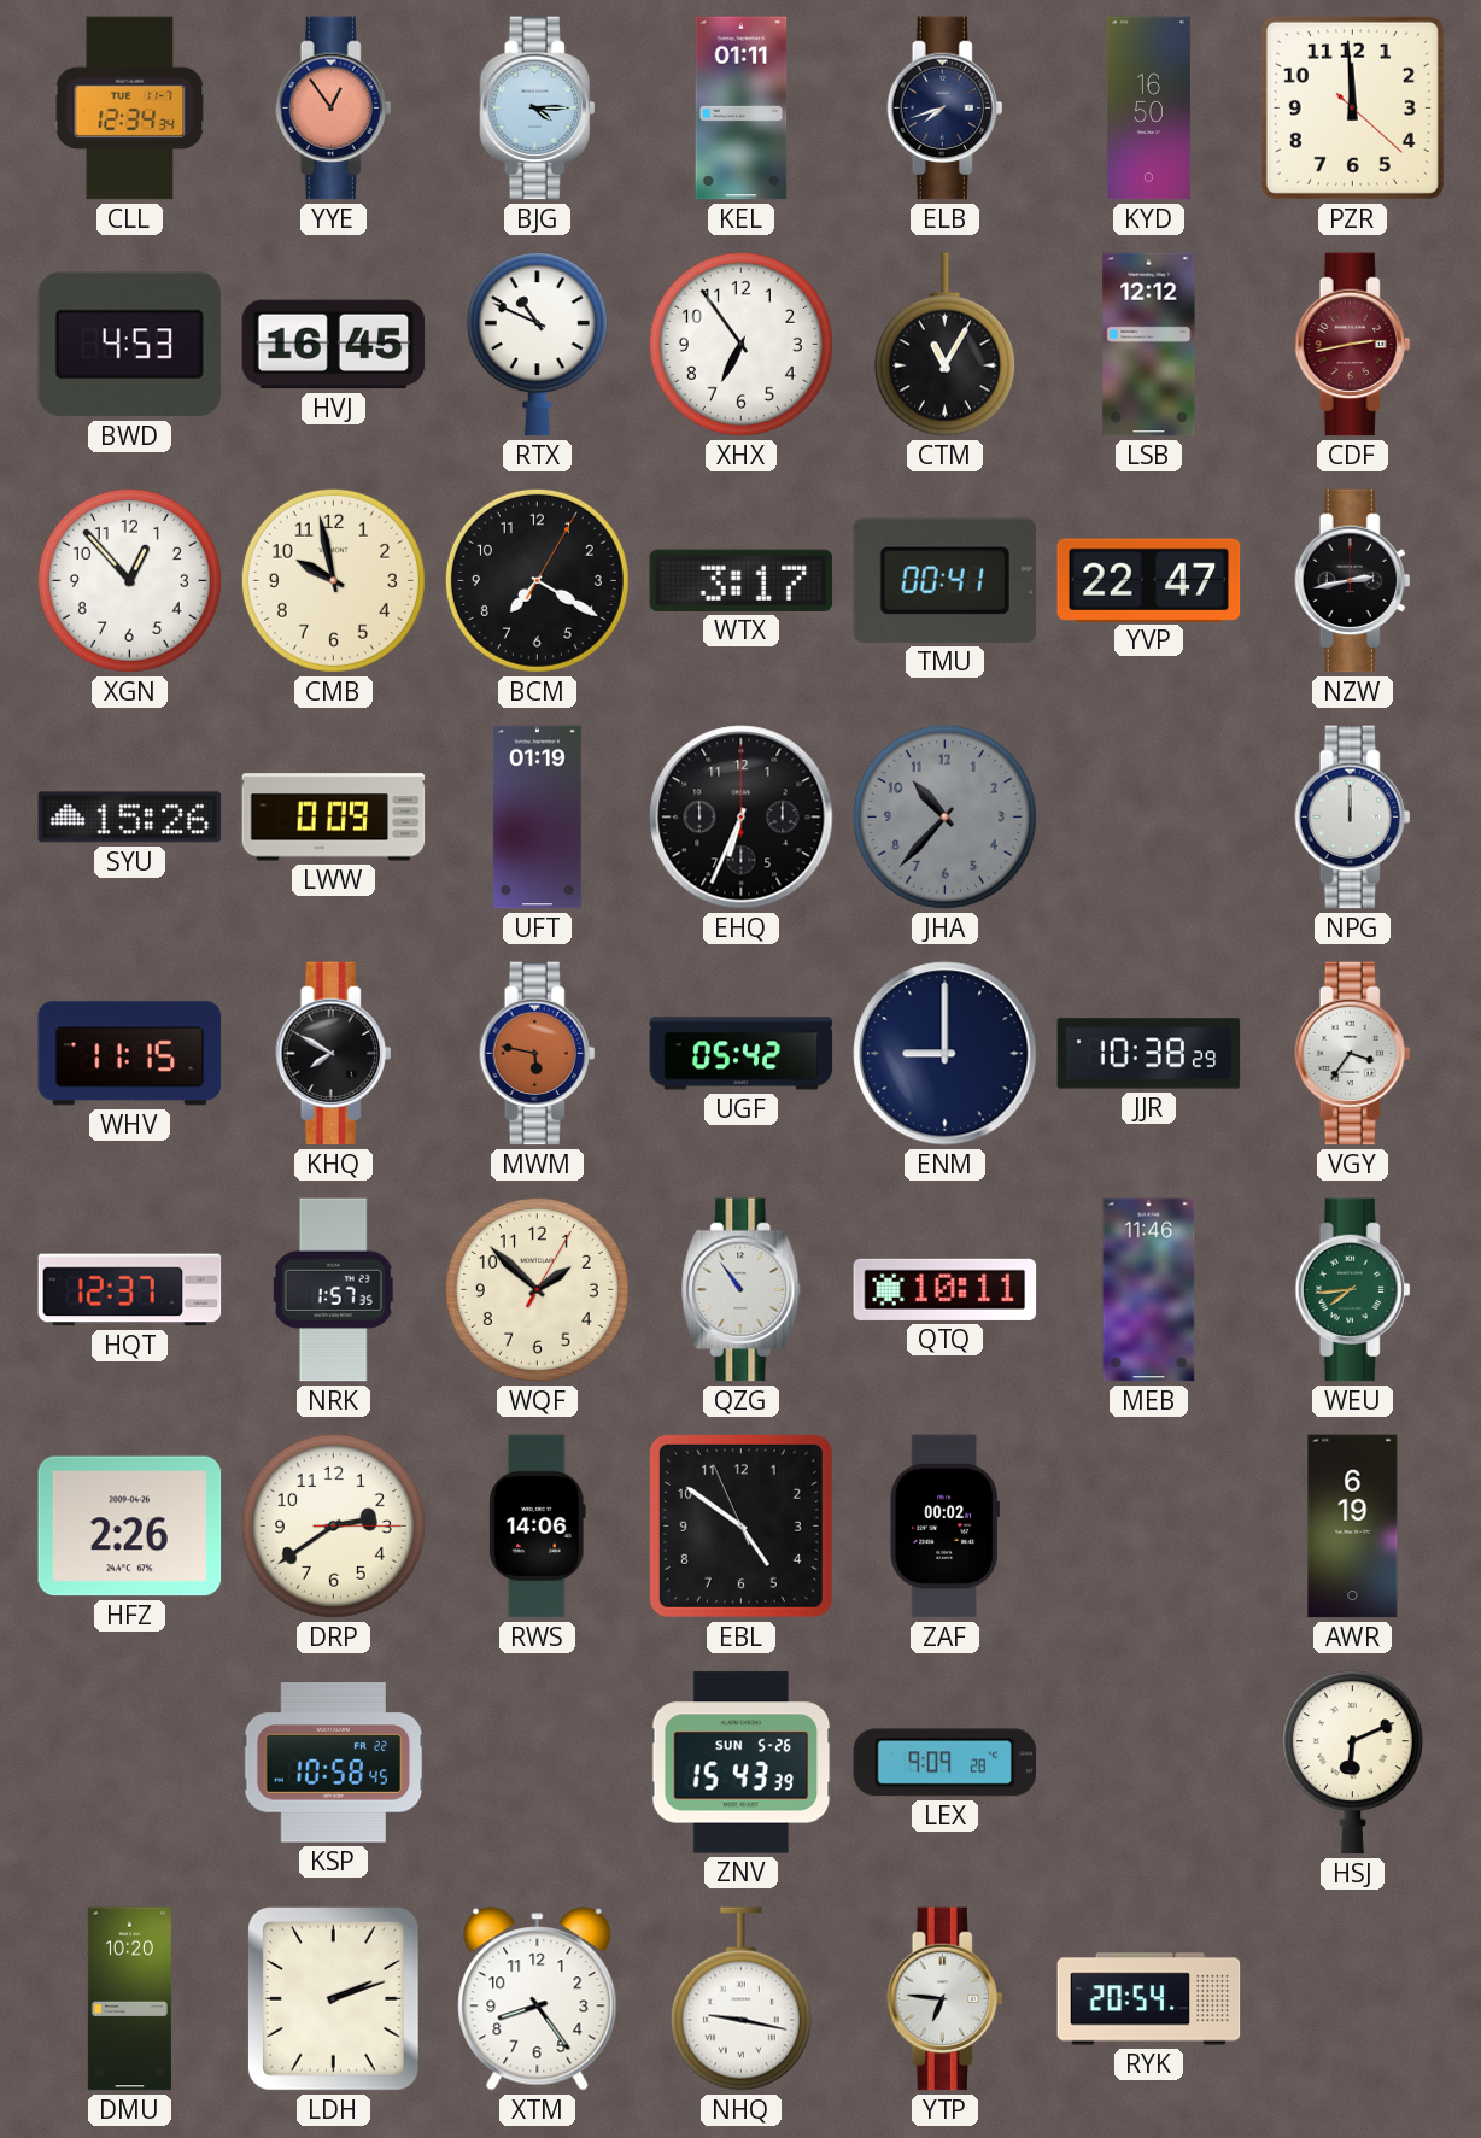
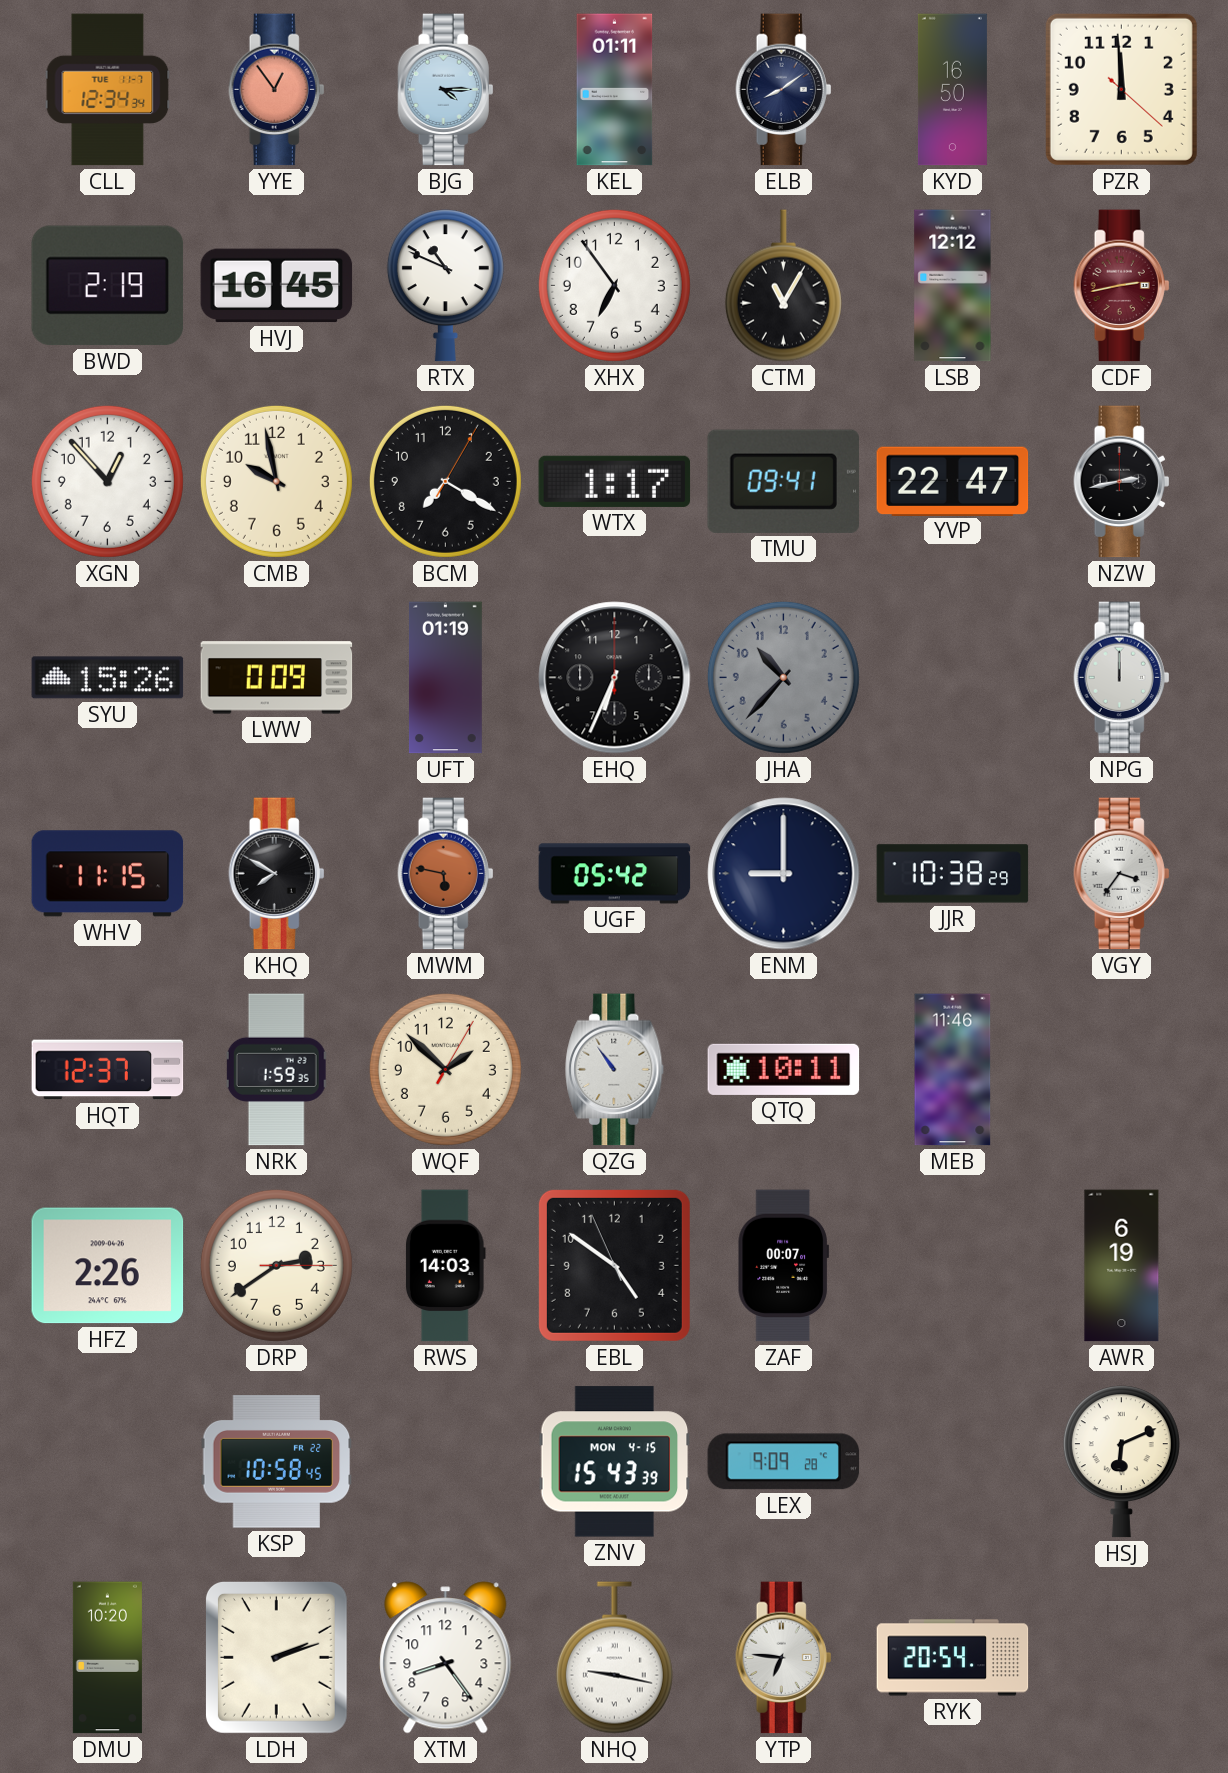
ELB: 7:42 -> 8:09
BWD: 4:53 -> 2:19
WTX: 3:17 -> 1:17
TMU: 00:41 -> 09:41
NRK: 1:57 -> 1:59
WEU: 7:44 -> none
RWS: 14:06 -> 14:03
ZAF: 00:02 -> 00:07
ZNV date: SUN 5-26 -> MON 4-15
